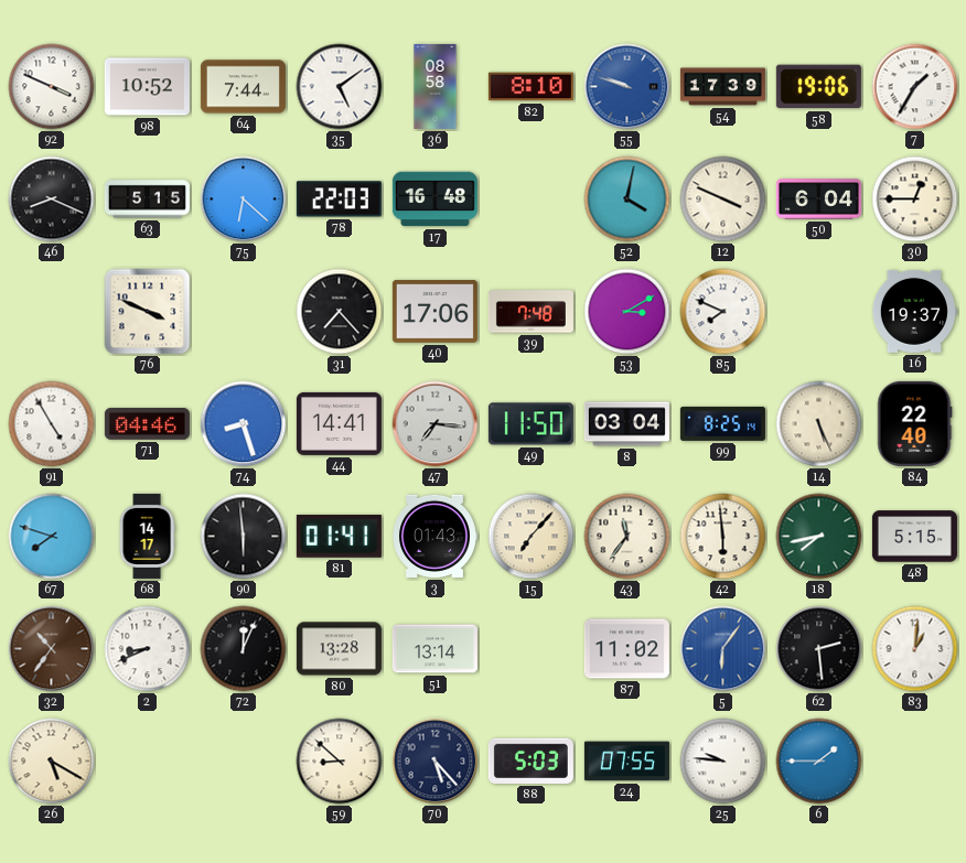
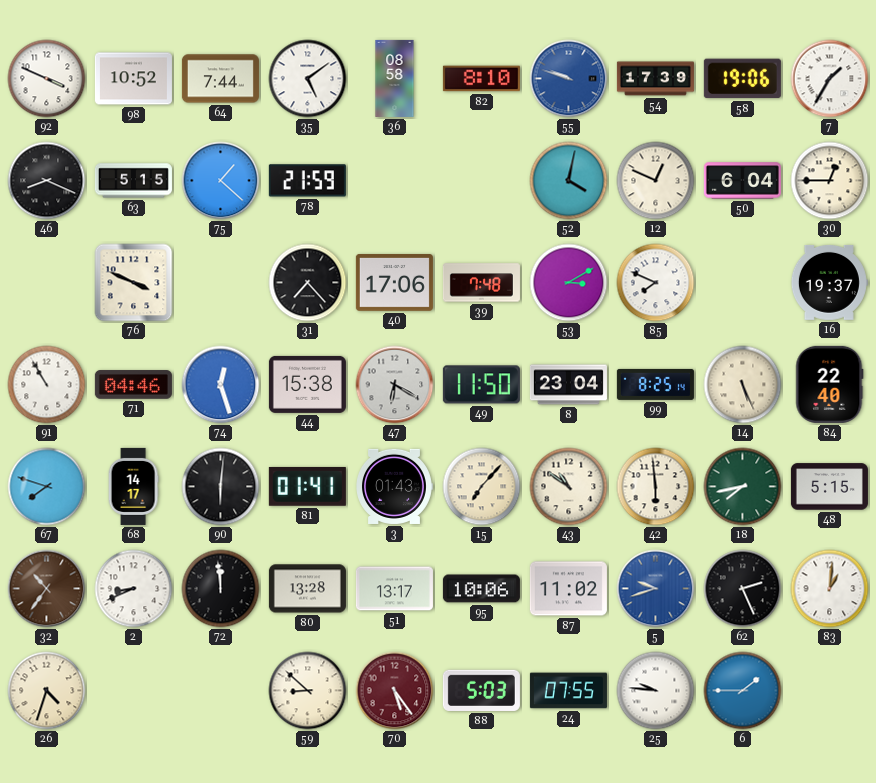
75: 6:22 -> 1:22
78: 22:03 -> 21:59
17: 16:48 -> none
12: 3:49 -> 12:49
91: 4:55 -> 10:55
74: 8:27 -> 12:27
44: 14:41 -> 15:38
47: 7:16 -> 6:20
8: 03:04 -> 23:04
90: 5:59 -> 6:01
43: 11:36 -> 10:51
72: 12:04 -> 11:59
51: 13:14 -> 13:17
95: none -> 10:06
5: 6:06 -> 9:42
62: 2:29 -> 2:26
26: 5:20 -> 4:33
70: 5:23 -> 5:24
70 dial: navy -> burgundy
